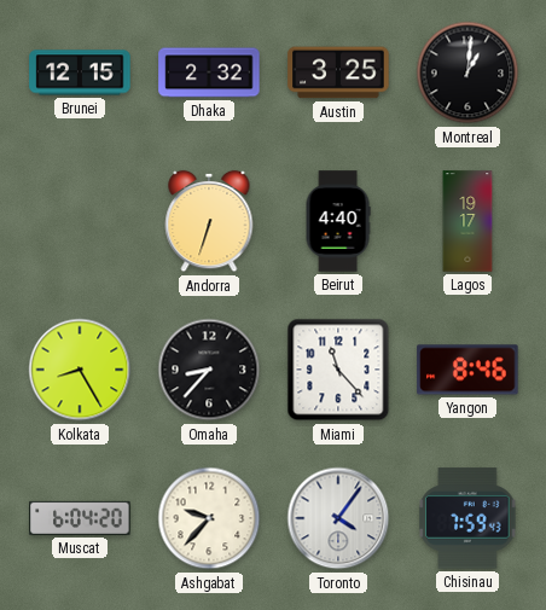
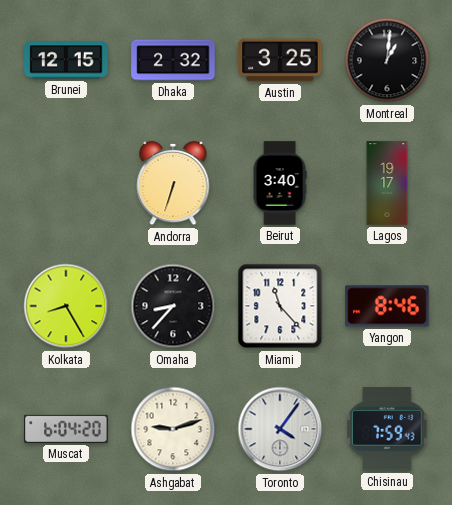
Beirut: 4:40 -> 3:40
Ashgabat: 9:37 -> 9:12
